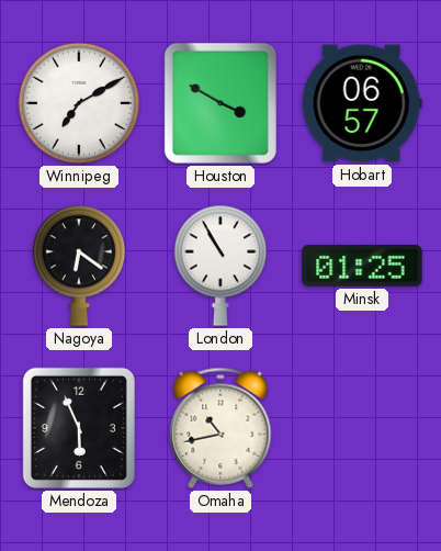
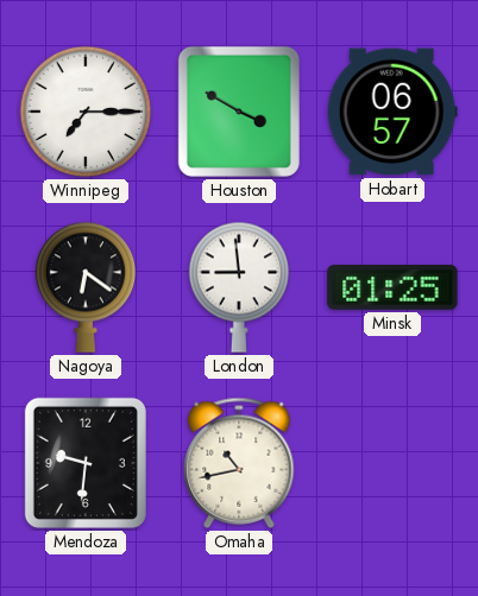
Winnipeg: 7:10 -> 7:15
London: 10:55 -> 8:59
Mendoza: 5:56 -> 9:31
